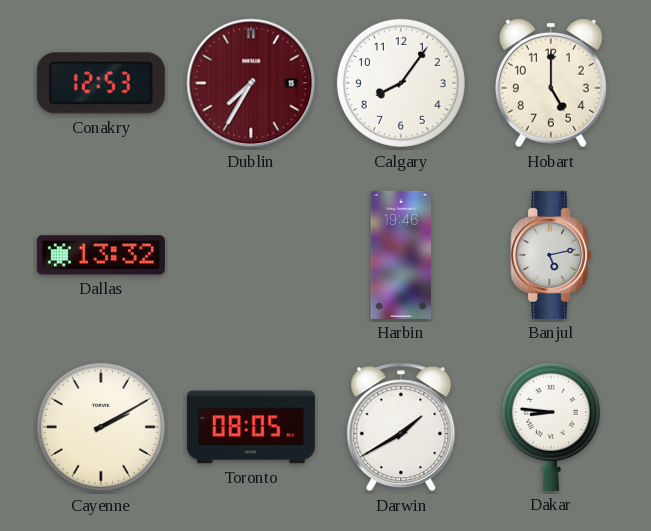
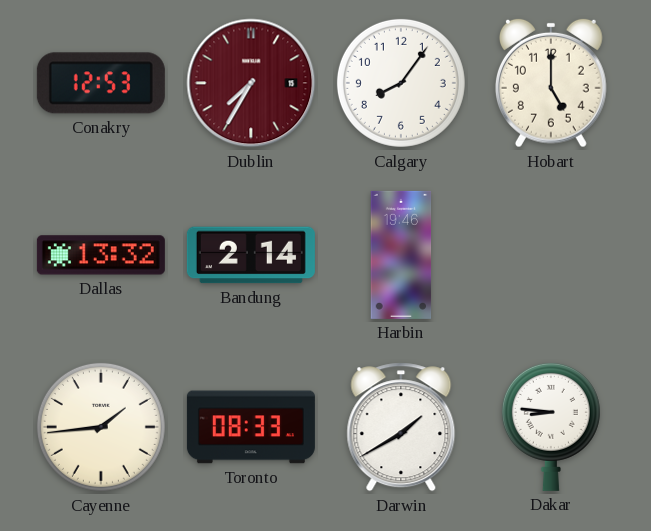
Bandung: none -> 2:14
Banjul: 5:13 -> none
Cayenne: 2:10 -> 1:44
Toronto: 08:05 -> 08:33
